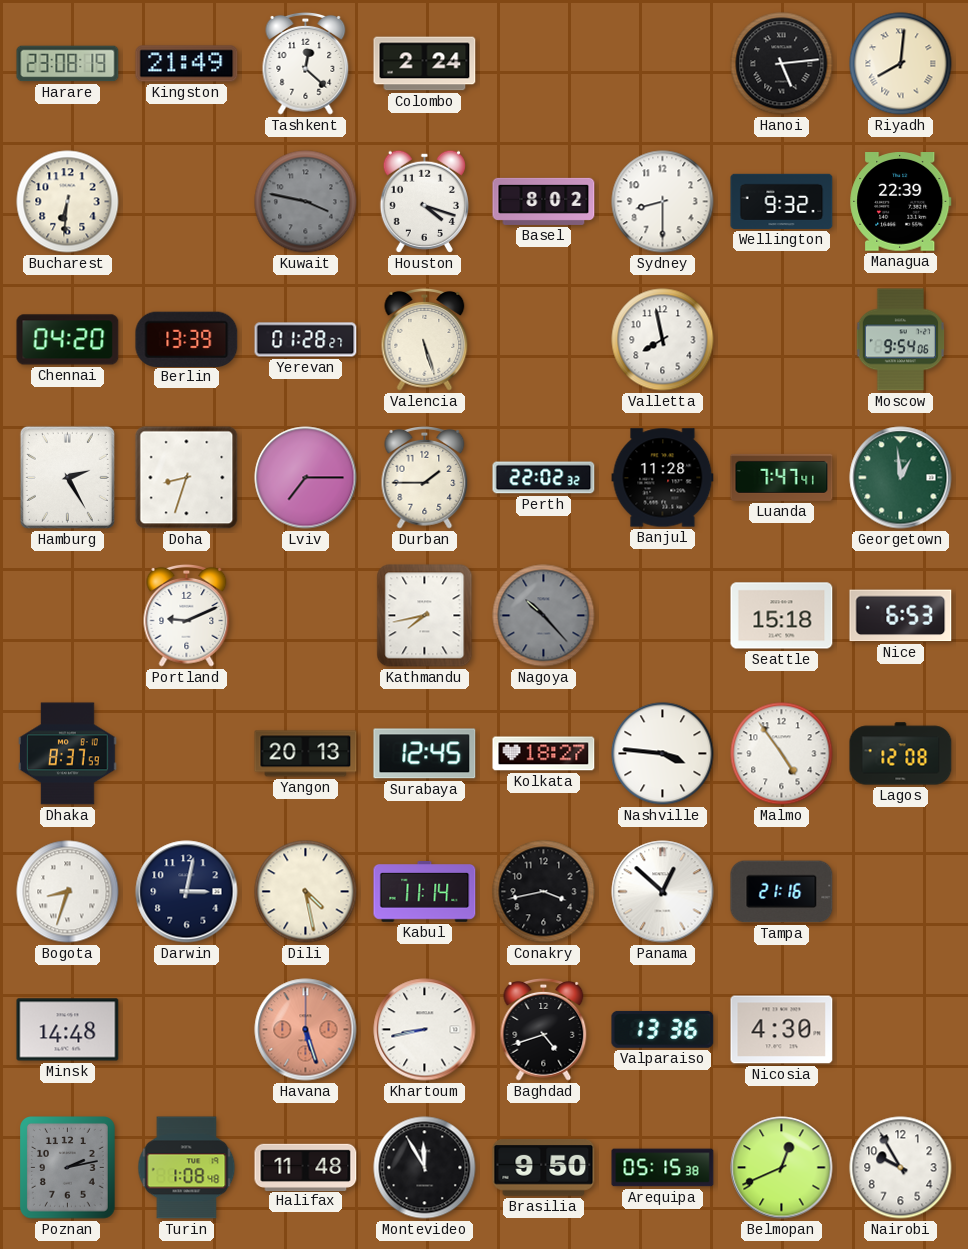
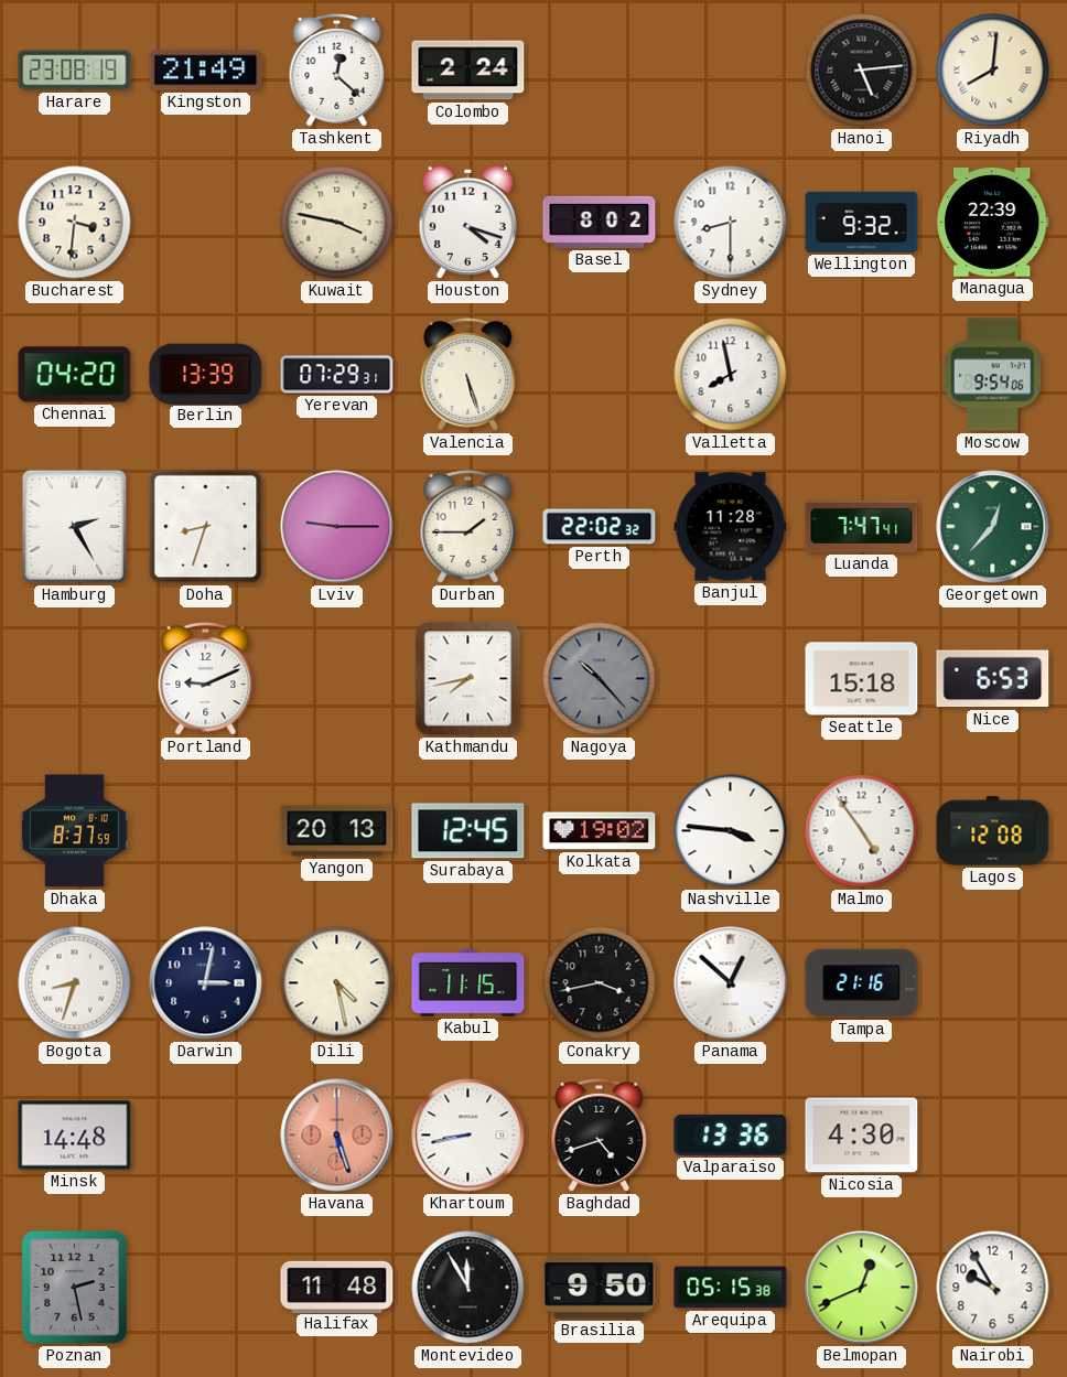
Bucharest: 6:31 -> 3:31
Kuwait dial: grey -> cream
Yerevan: 01:28 -> 07:29
Lviv: 7:15 -> 9:15
Georgetown: 12:59 -> 12:37
Kolkata: 18:27 -> 19:02
Kabul: 11:14 -> 11:15
Poznan: 2:13 -> 2:28
Turin: 1:08 -> none
